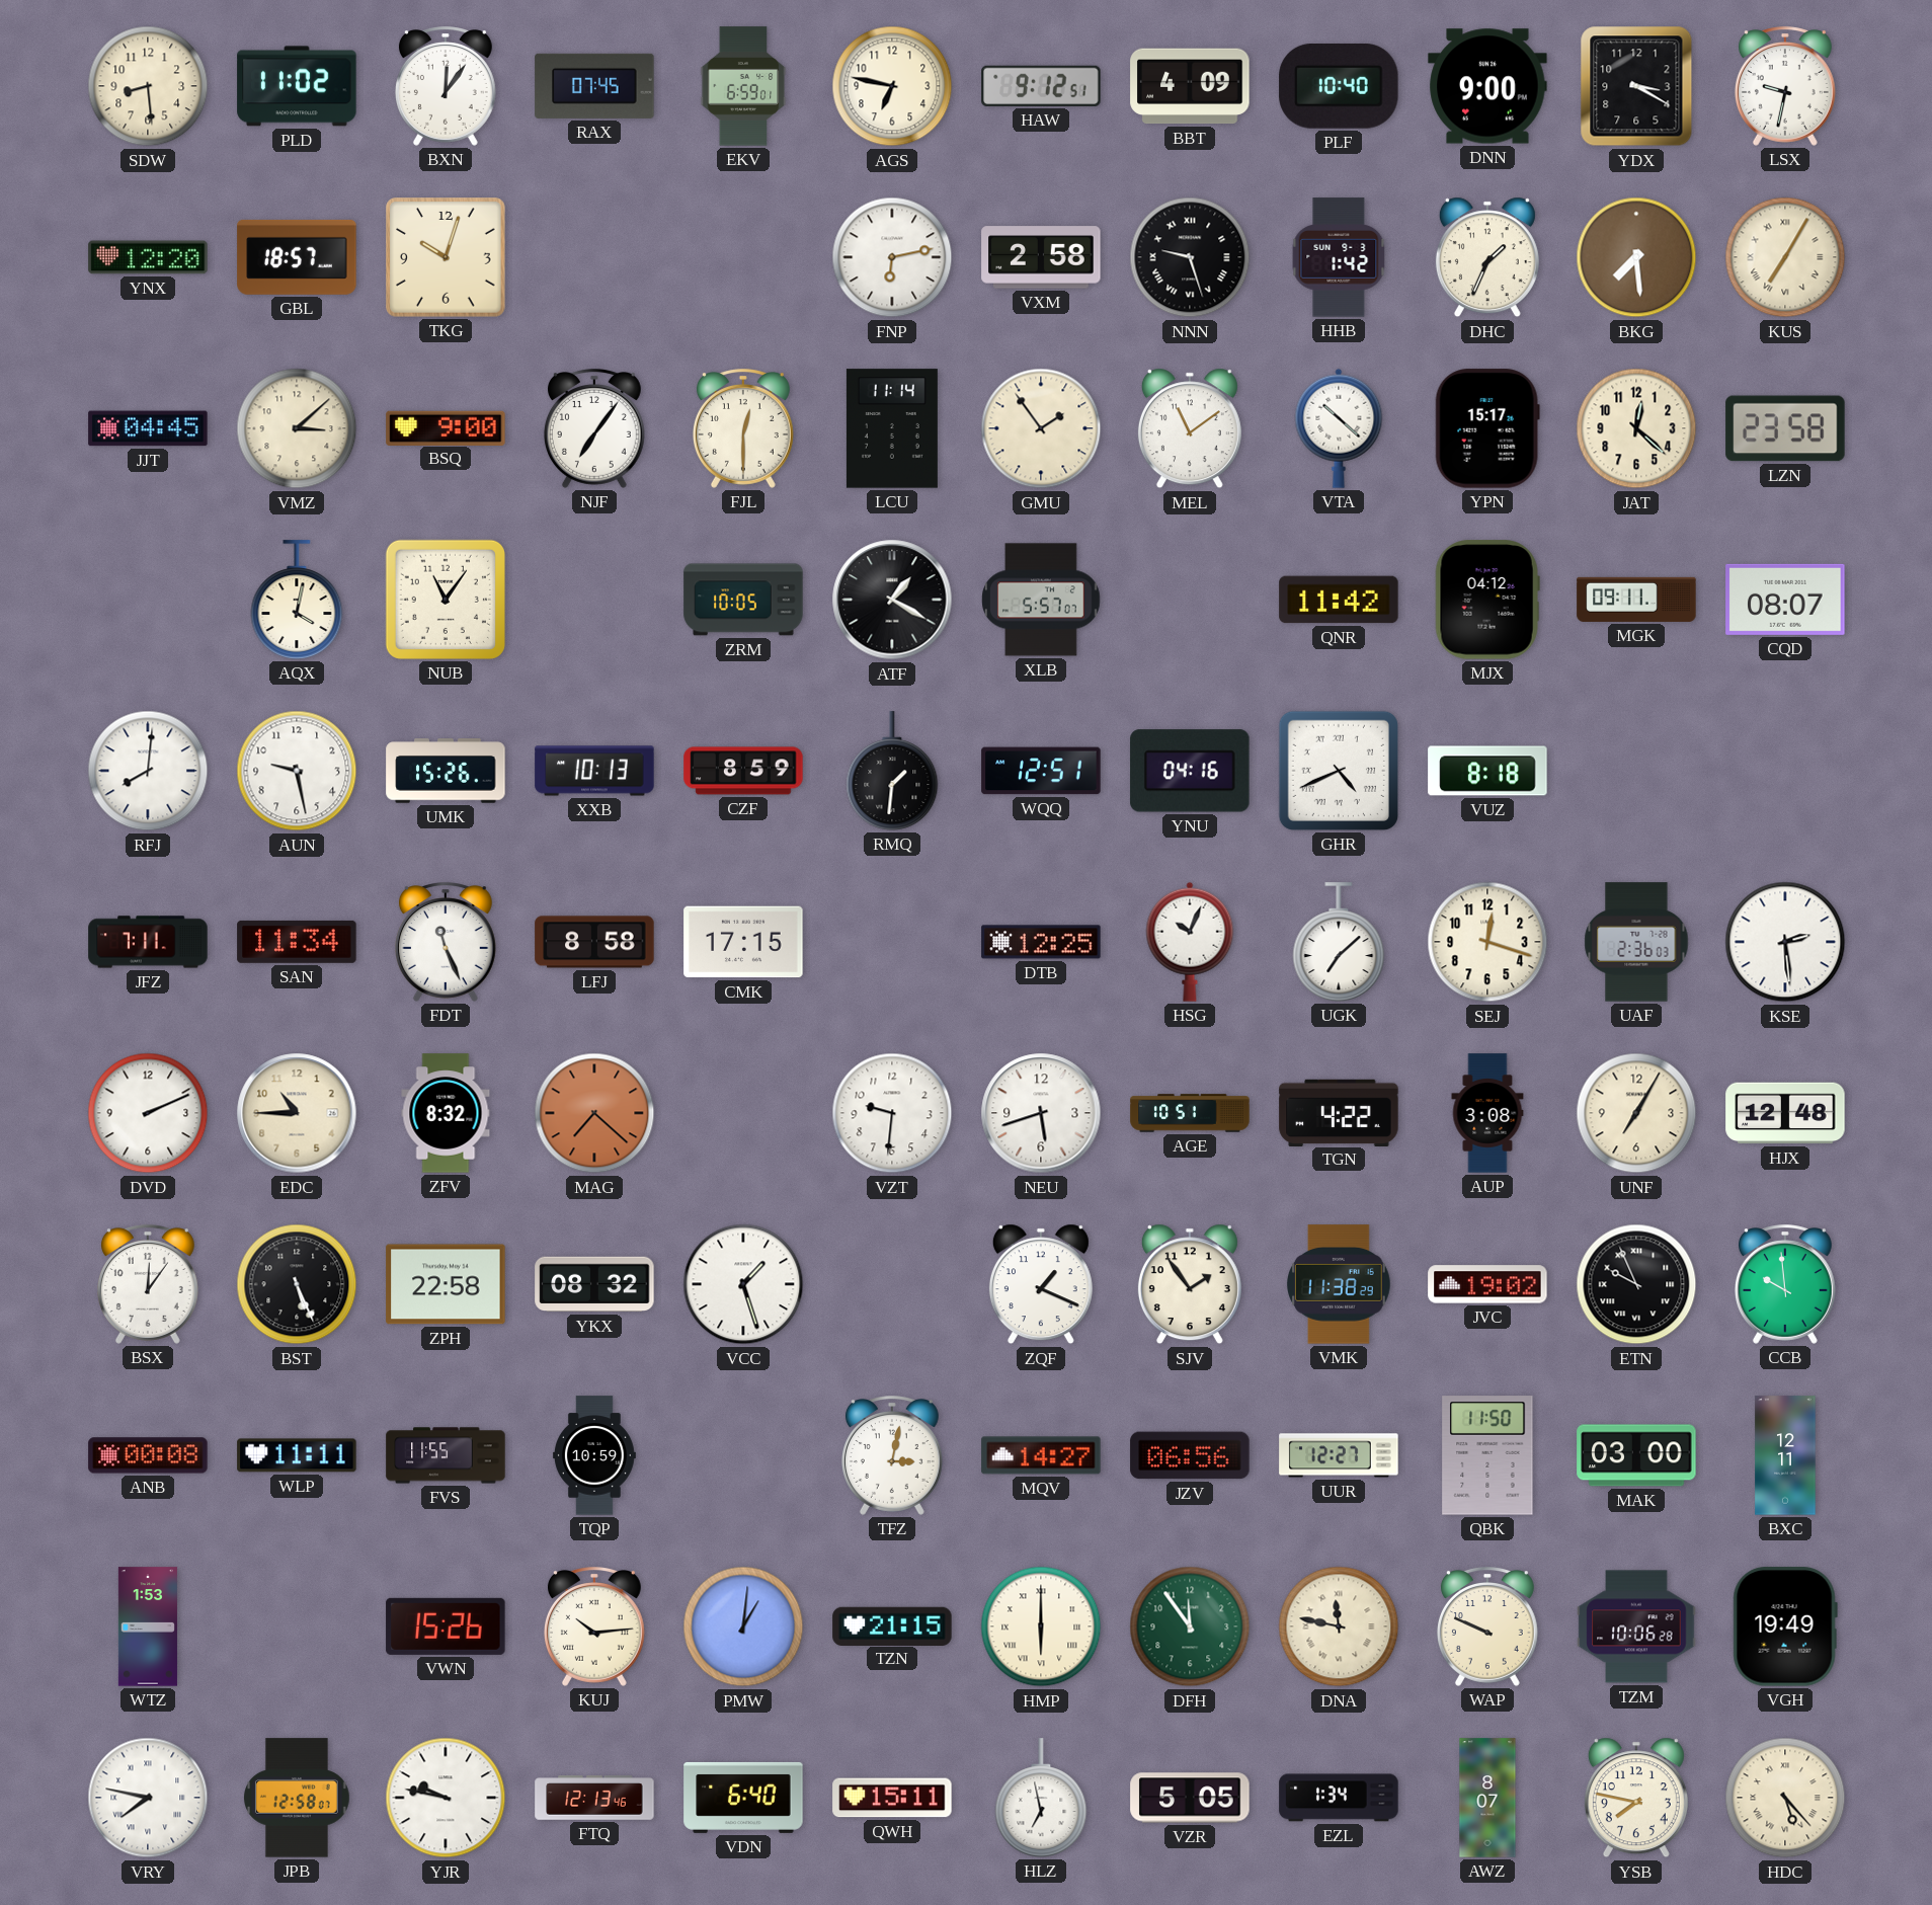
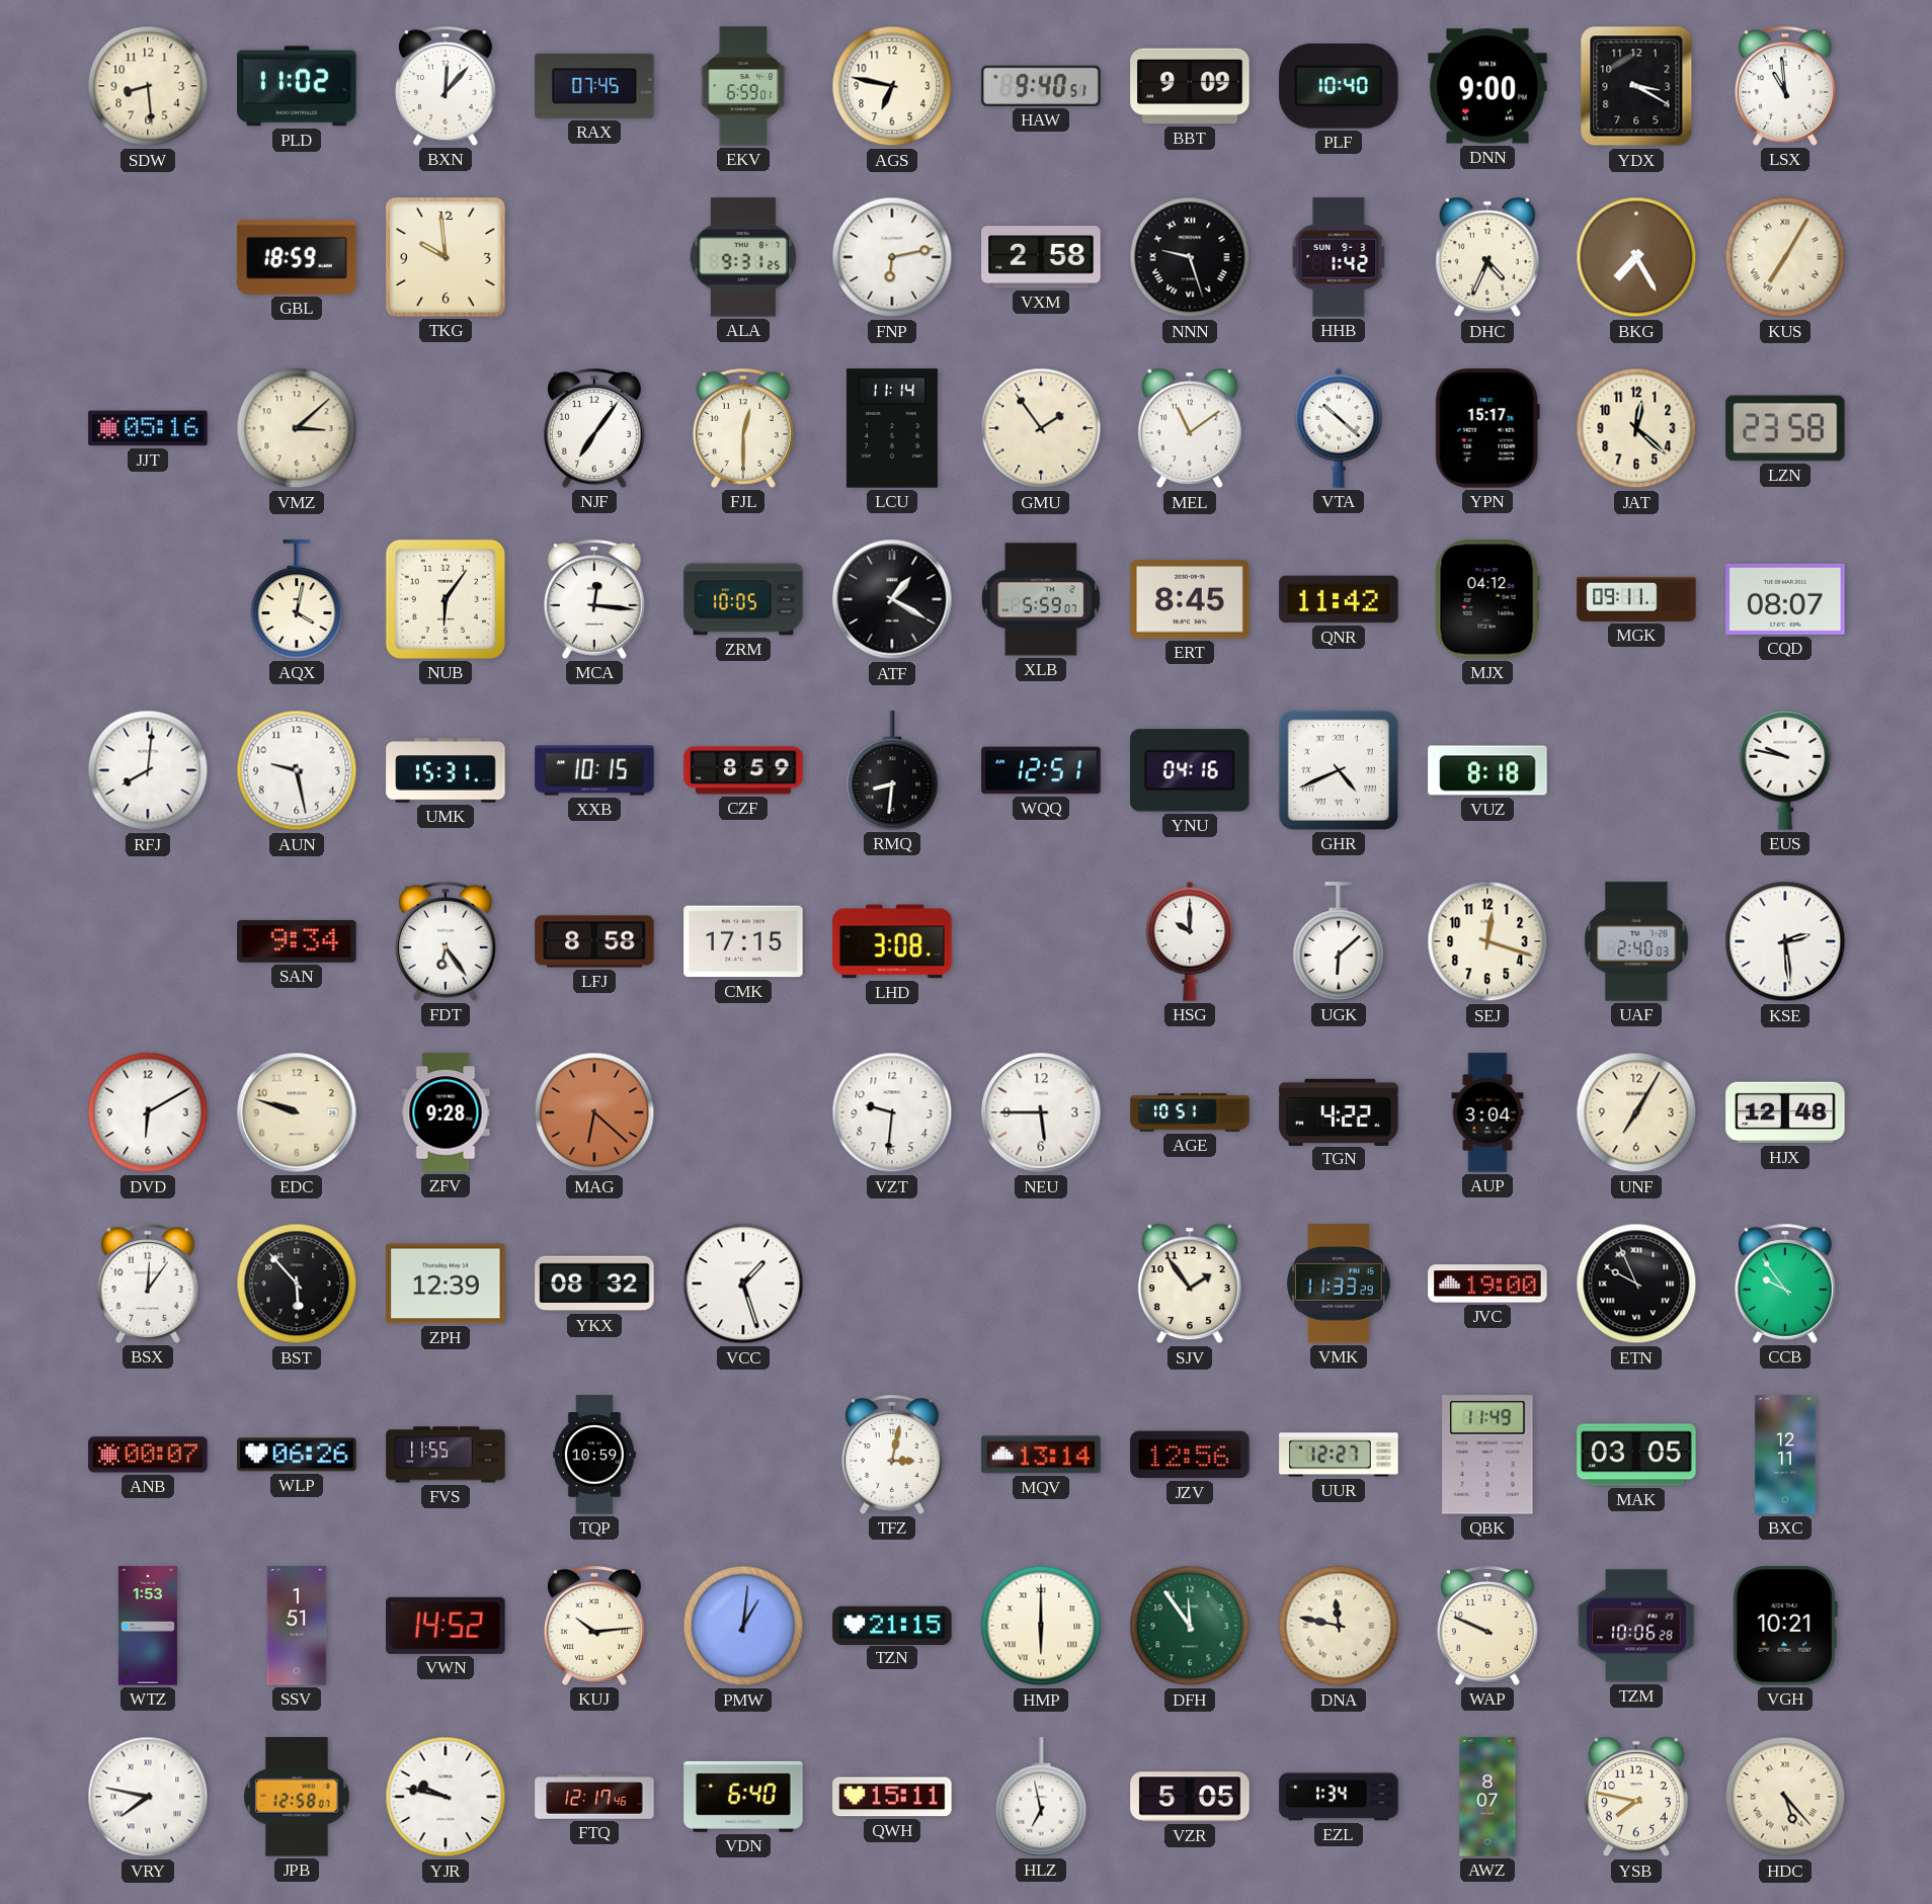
BXN: 12:06 -> 12:07
HAW: 9:12 -> 9:40
BBT: 4:09 -> 9:09
LSX: 9:32 -> 10:59
YNX: 12:20 -> none
GBL: 18:57 -> 18:59
TKG: 10:03 -> 9:59
ALA: none -> 9:31
DHC: 1:34 -> 4:34
BKG: 7:29 -> 7:25
JJT: 04:45 -> 05:16
BSQ: 9:00 -> none
NUB: 11:06 -> 6:06
MCA: none -> 12:16
XLB: 5:57 -> 5:59
ERT: none -> 8:45
UMK: 15:26 -> 15:31
XXB: 10:13 -> 10:15
RMQ: 1:31 -> 8:31
EUS: none -> 9:47
JFZ: 7:11 -> none
SAN: 11:34 -> 9:34
FDT: 11:26 -> 6:24
LHD: none -> 3:08
DTB: 12:25 -> none
HSG: 10:04 -> 10:00
UGK: 7:08 -> 6:08
UAF: 2:36 -> 2:40
DVD: 2:11 -> 6:10
EDC: 10:45 -> 9:48
ZFV: 8:32 -> 9:28
MAG: 7:22 -> 6:22
NEU: 5:42 -> 5:45
AUP: 3:08 -> 3:04
BST: 5:26 -> 5:53
ZPH: 22:58 -> 12:39
ZQF: 1:19 -> none
VMK: 11:38 -> 11:33
JVC: 19:02 -> 19:00
CCB: 9:59 -> 9:54
ANB: 00:08 -> 00:07
WLP: 11:11 -> 06:26
MQV: 14:27 -> 13:14
JZV: 06:56 -> 12:56
QBK: 11:50 -> 11:49
MAK: 03:00 -> 03:05
SSV: none -> 1:51
VWN: 15:26 -> 14:52
VGH: 19:49 -> 10:21
FTQ: 12:13 -> 12:17
